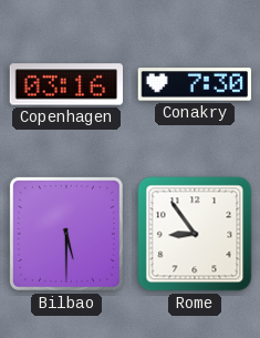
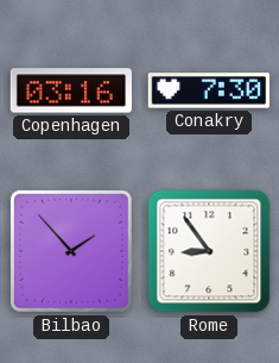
Bilbao: 5:30 -> 1:53
